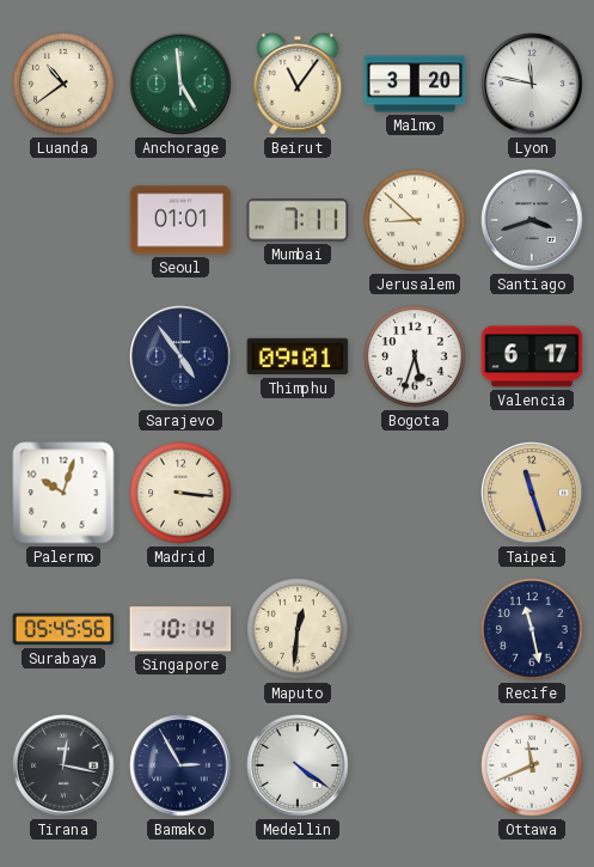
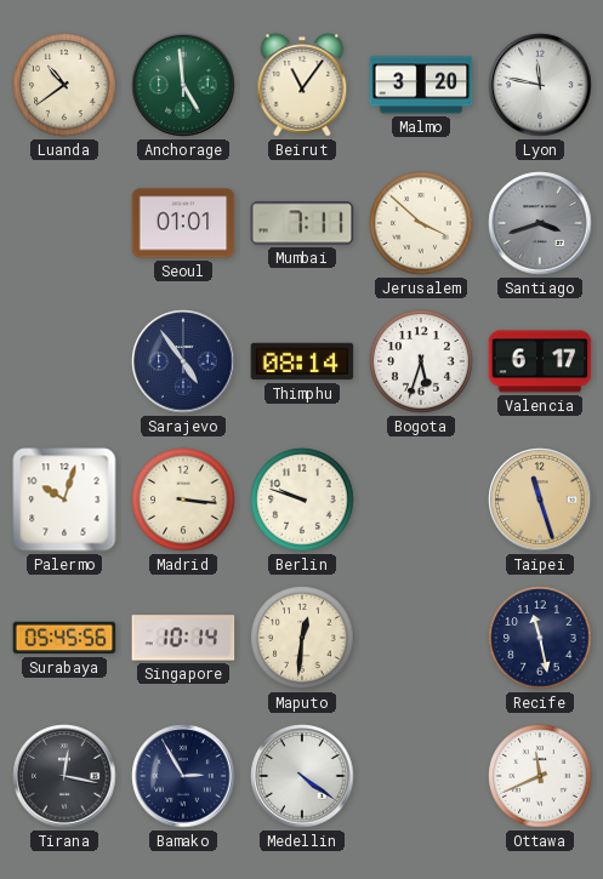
Jerusalem: 8:52 -> 3:52
Thimphu: 09:01 -> 08:14
Berlin: none -> 9:48
